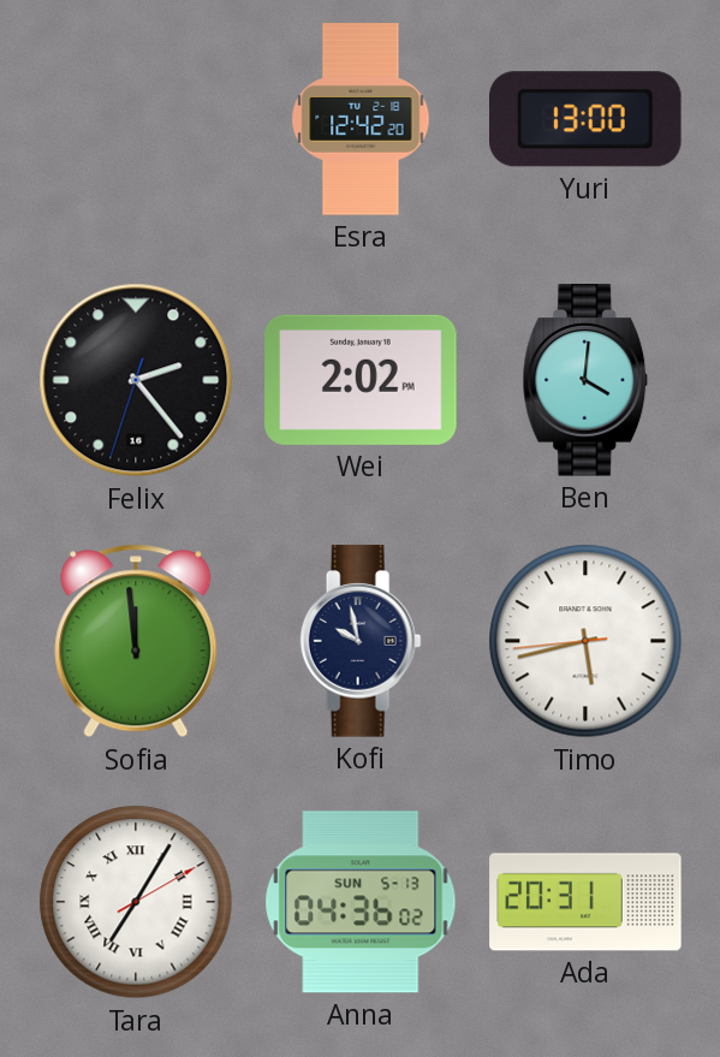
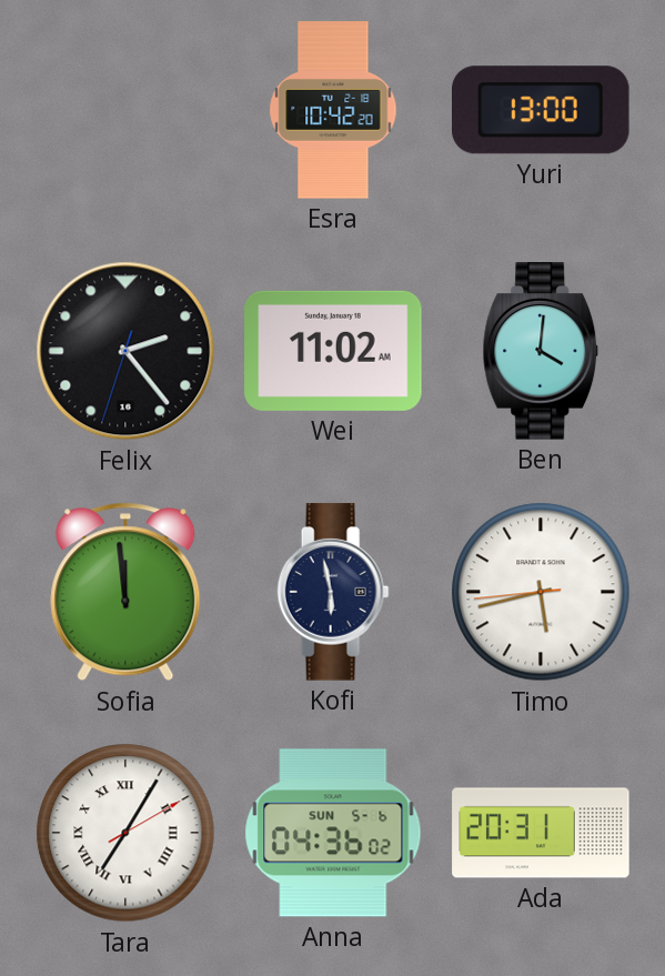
Esra: 12:42 -> 10:42
Wei: 2:02 -> 11:02
Kofi: 9:58 -> 5:58
Anna date: SUN 5-13 -> SUN 5-6
